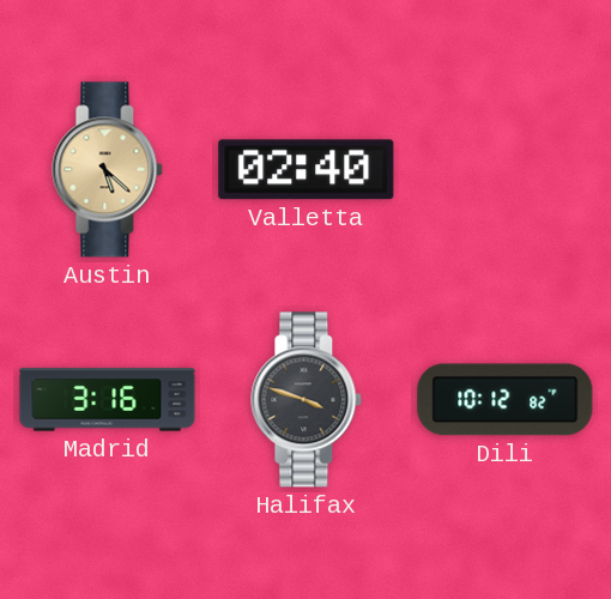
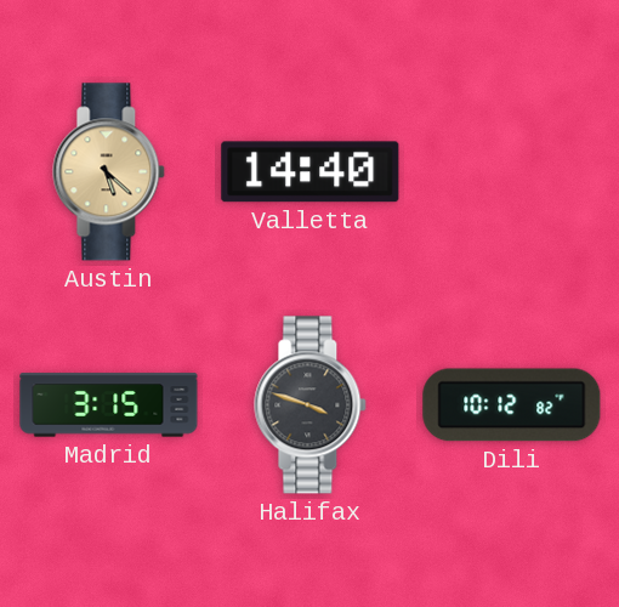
Valletta: 02:40 -> 14:40
Madrid: 3:16 -> 3:15
